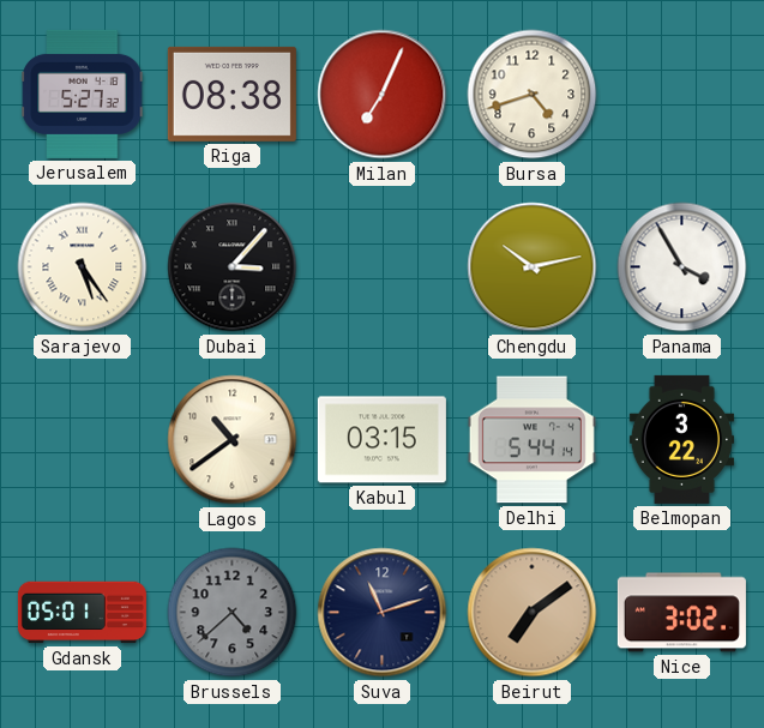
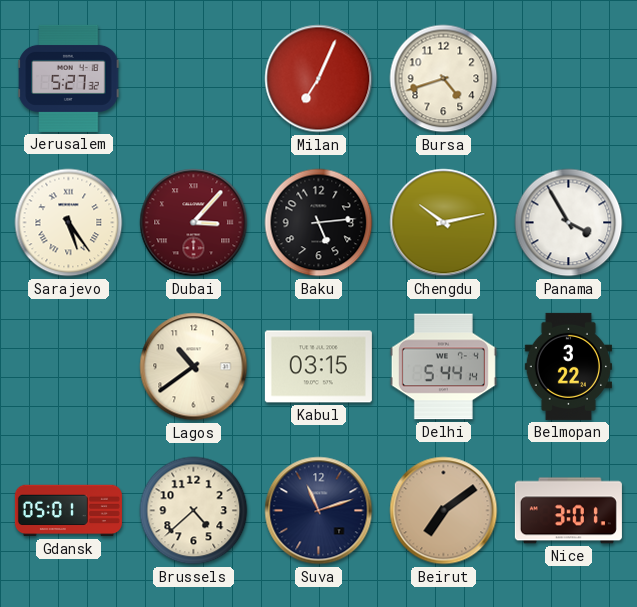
Riga: 08:38 -> none
Dubai dial: black -> burgundy
Baku: none -> 5:14
Brussels dial: grey -> cream
Nice: 3:02 -> 3:01
